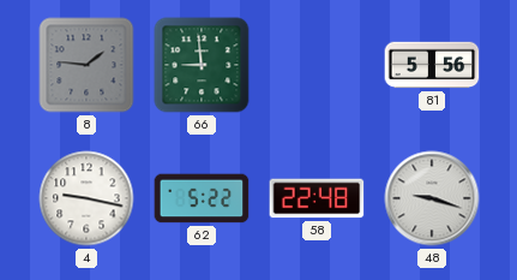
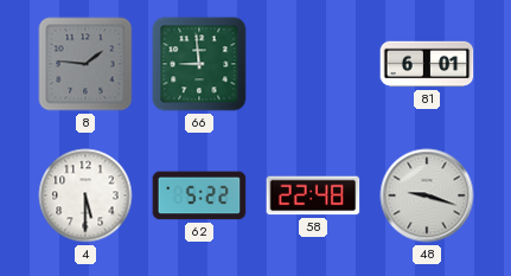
81: 5:56 -> 6:01
4: 9:17 -> 5:30
